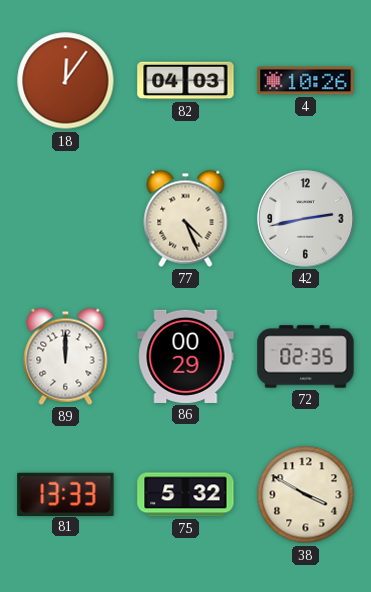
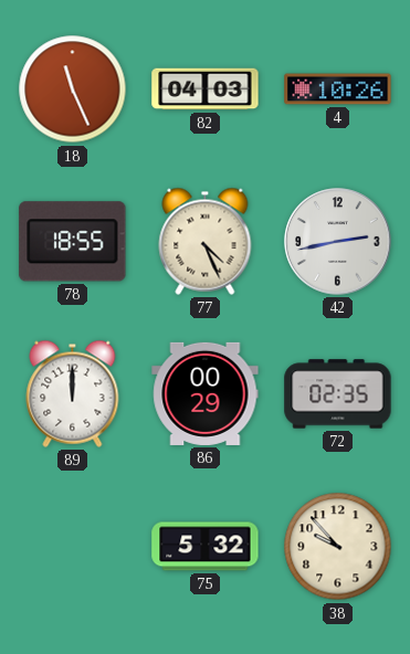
18: 12:06 -> 11:26
78: none -> 18:55
81: 13:33 -> none
38: 3:50 -> 9:53
